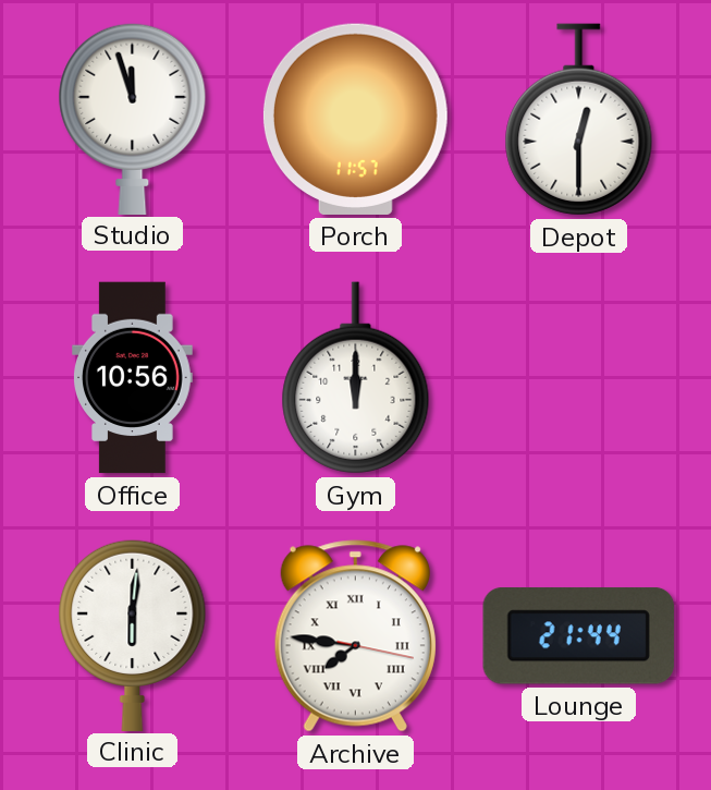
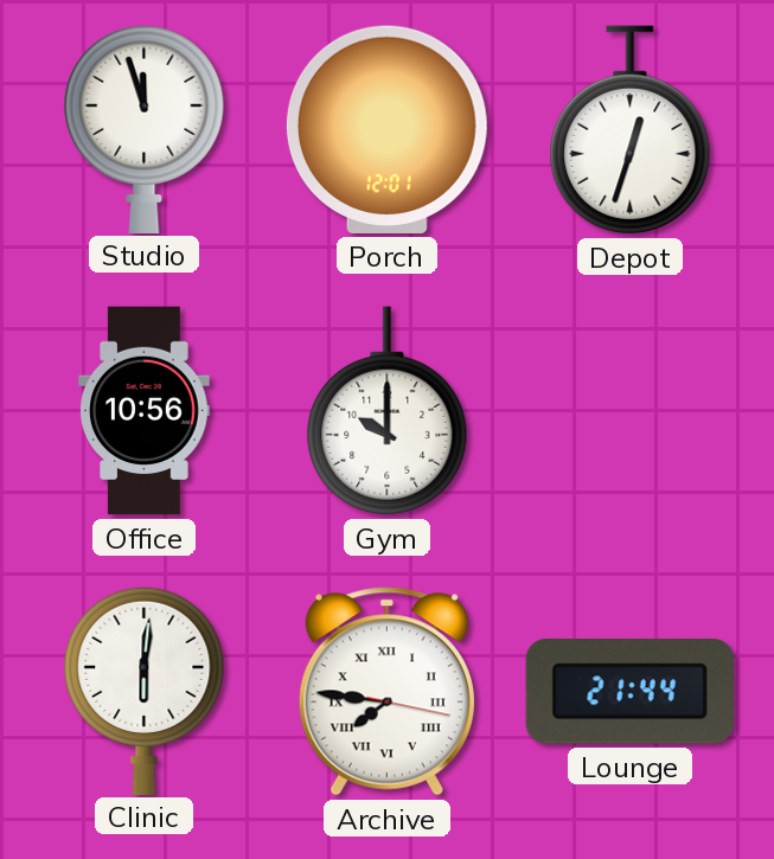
Porch: 11:57 -> 12:01
Depot: 12:30 -> 12:33
Gym: 12:00 -> 10:00
